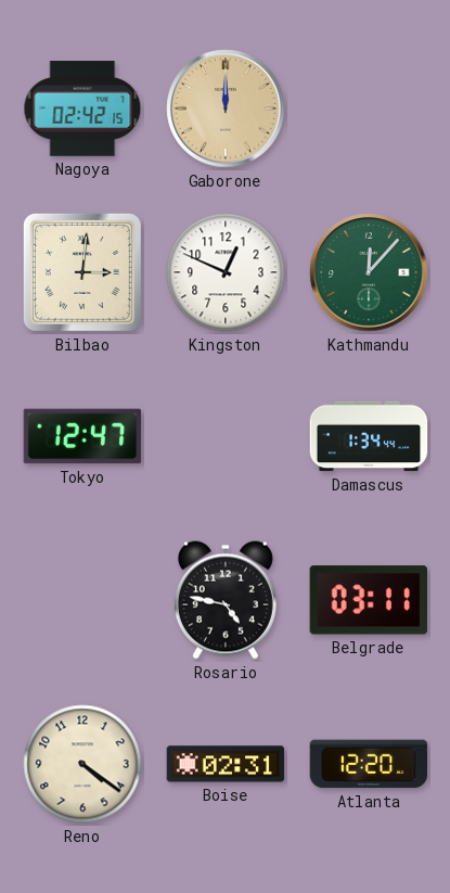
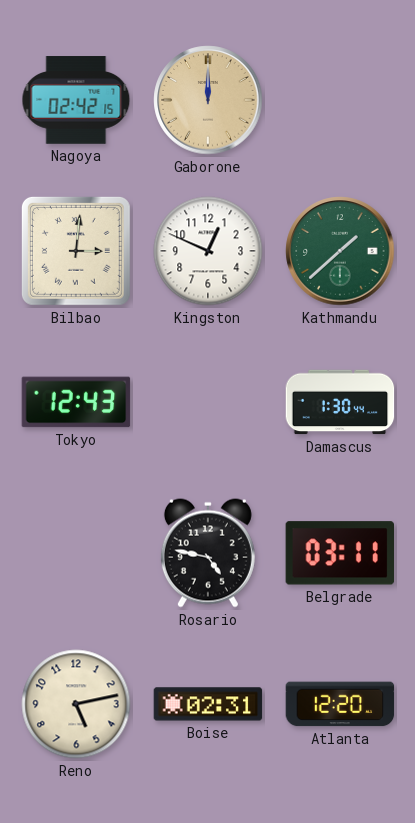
Kathmandu: 12:07 -> 1:38
Tokyo: 12:47 -> 12:43
Damascus: 1:34 -> 1:30
Reno: 4:21 -> 5:13
